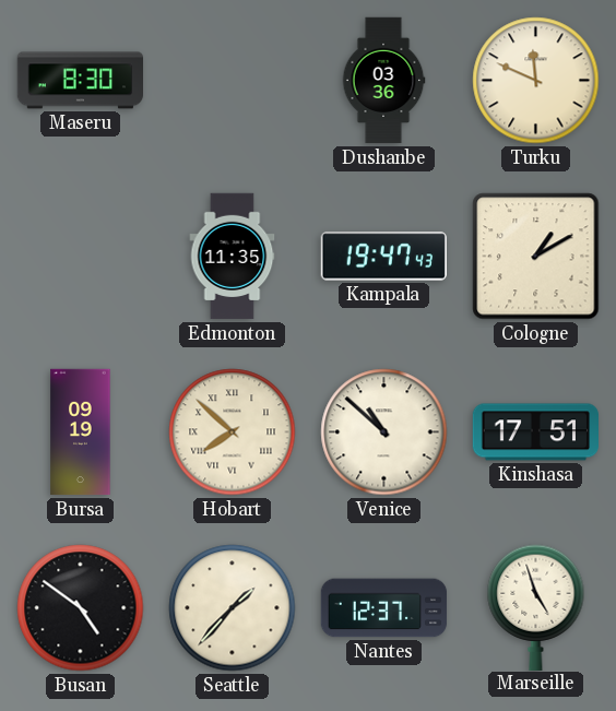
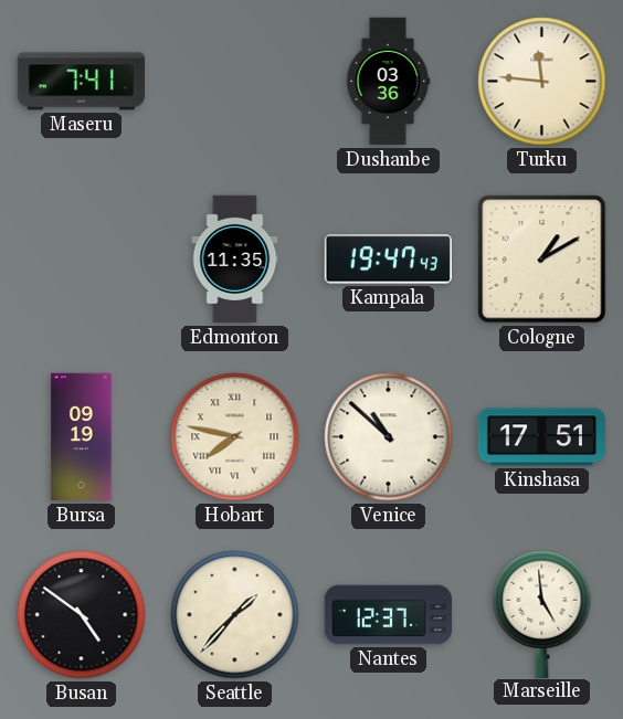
Maseru: 8:30 -> 7:41
Turku: 11:49 -> 11:46
Hobart: 7:52 -> 7:47
Marseille: 4:57 -> 4:59
